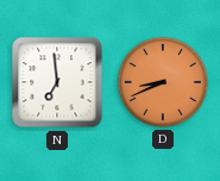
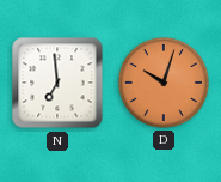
D: 8:41 -> 10:03
